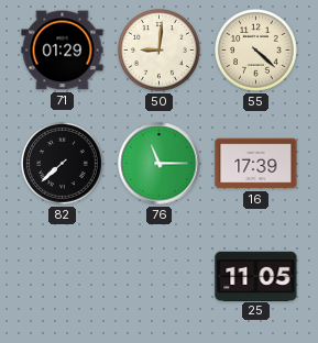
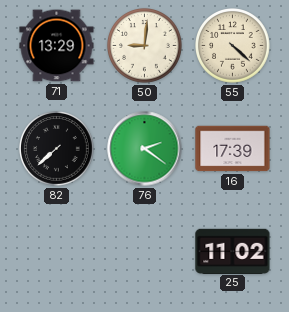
71: 01:29 -> 13:29
76: 11:15 -> 2:21
25: 11:05 -> 11:02
